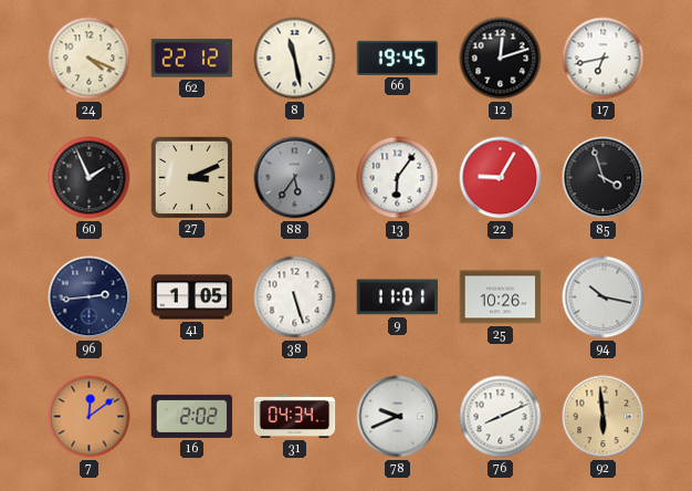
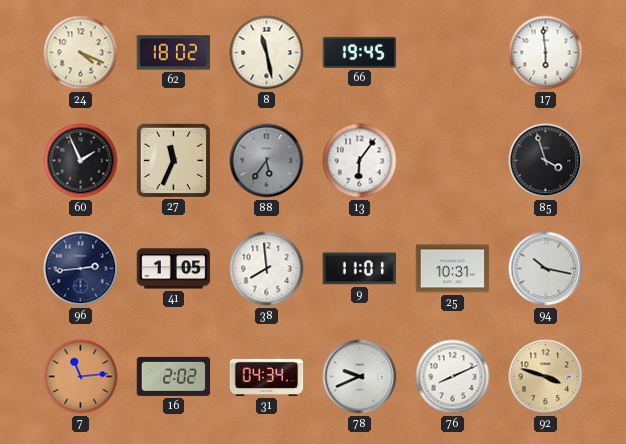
62: 22:12 -> 18:02
12: 12:12 -> none
17: 6:43 -> 5:59
27: 3:11 -> 11:34
22: 9:05 -> none
38: 5:27 -> 7:59
25: 10:26 -> 10:31
7: 12:09 -> 11:14
92: 5:59 -> 3:48
